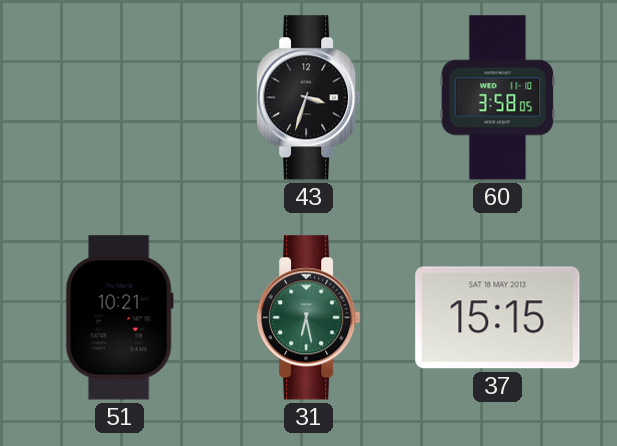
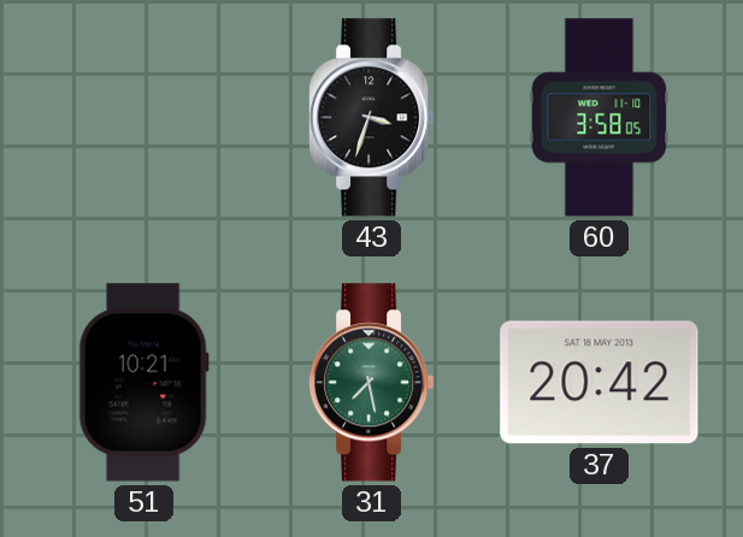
31: 6:28 -> 7:28
37: 15:15 -> 20:42
